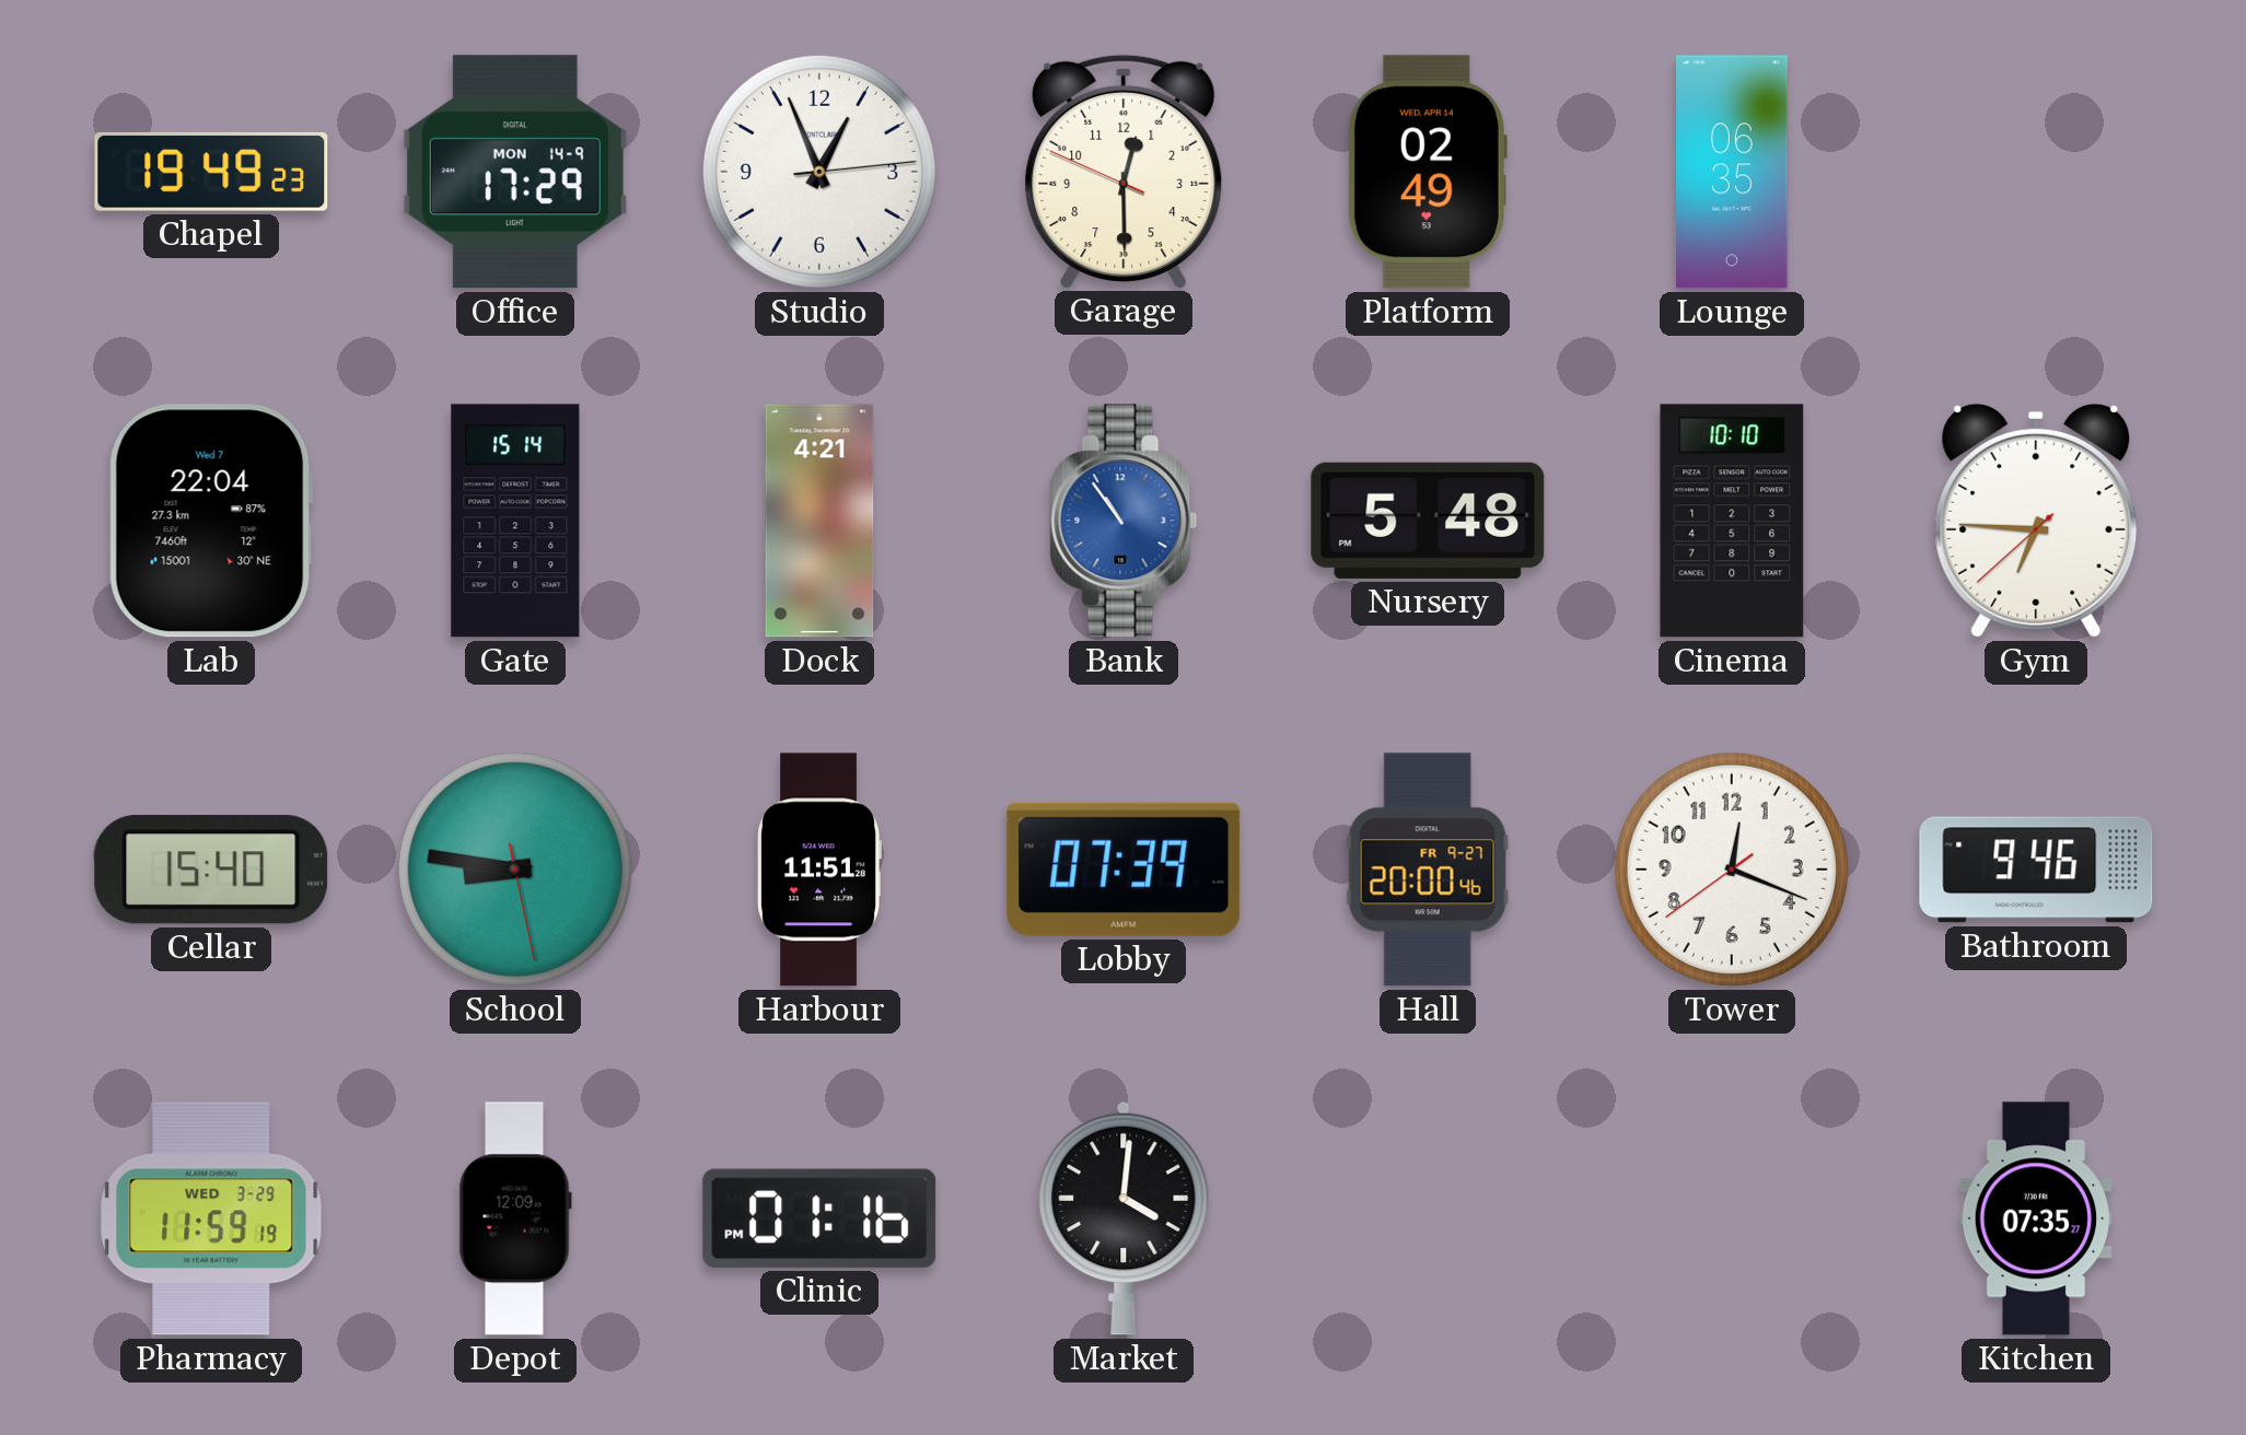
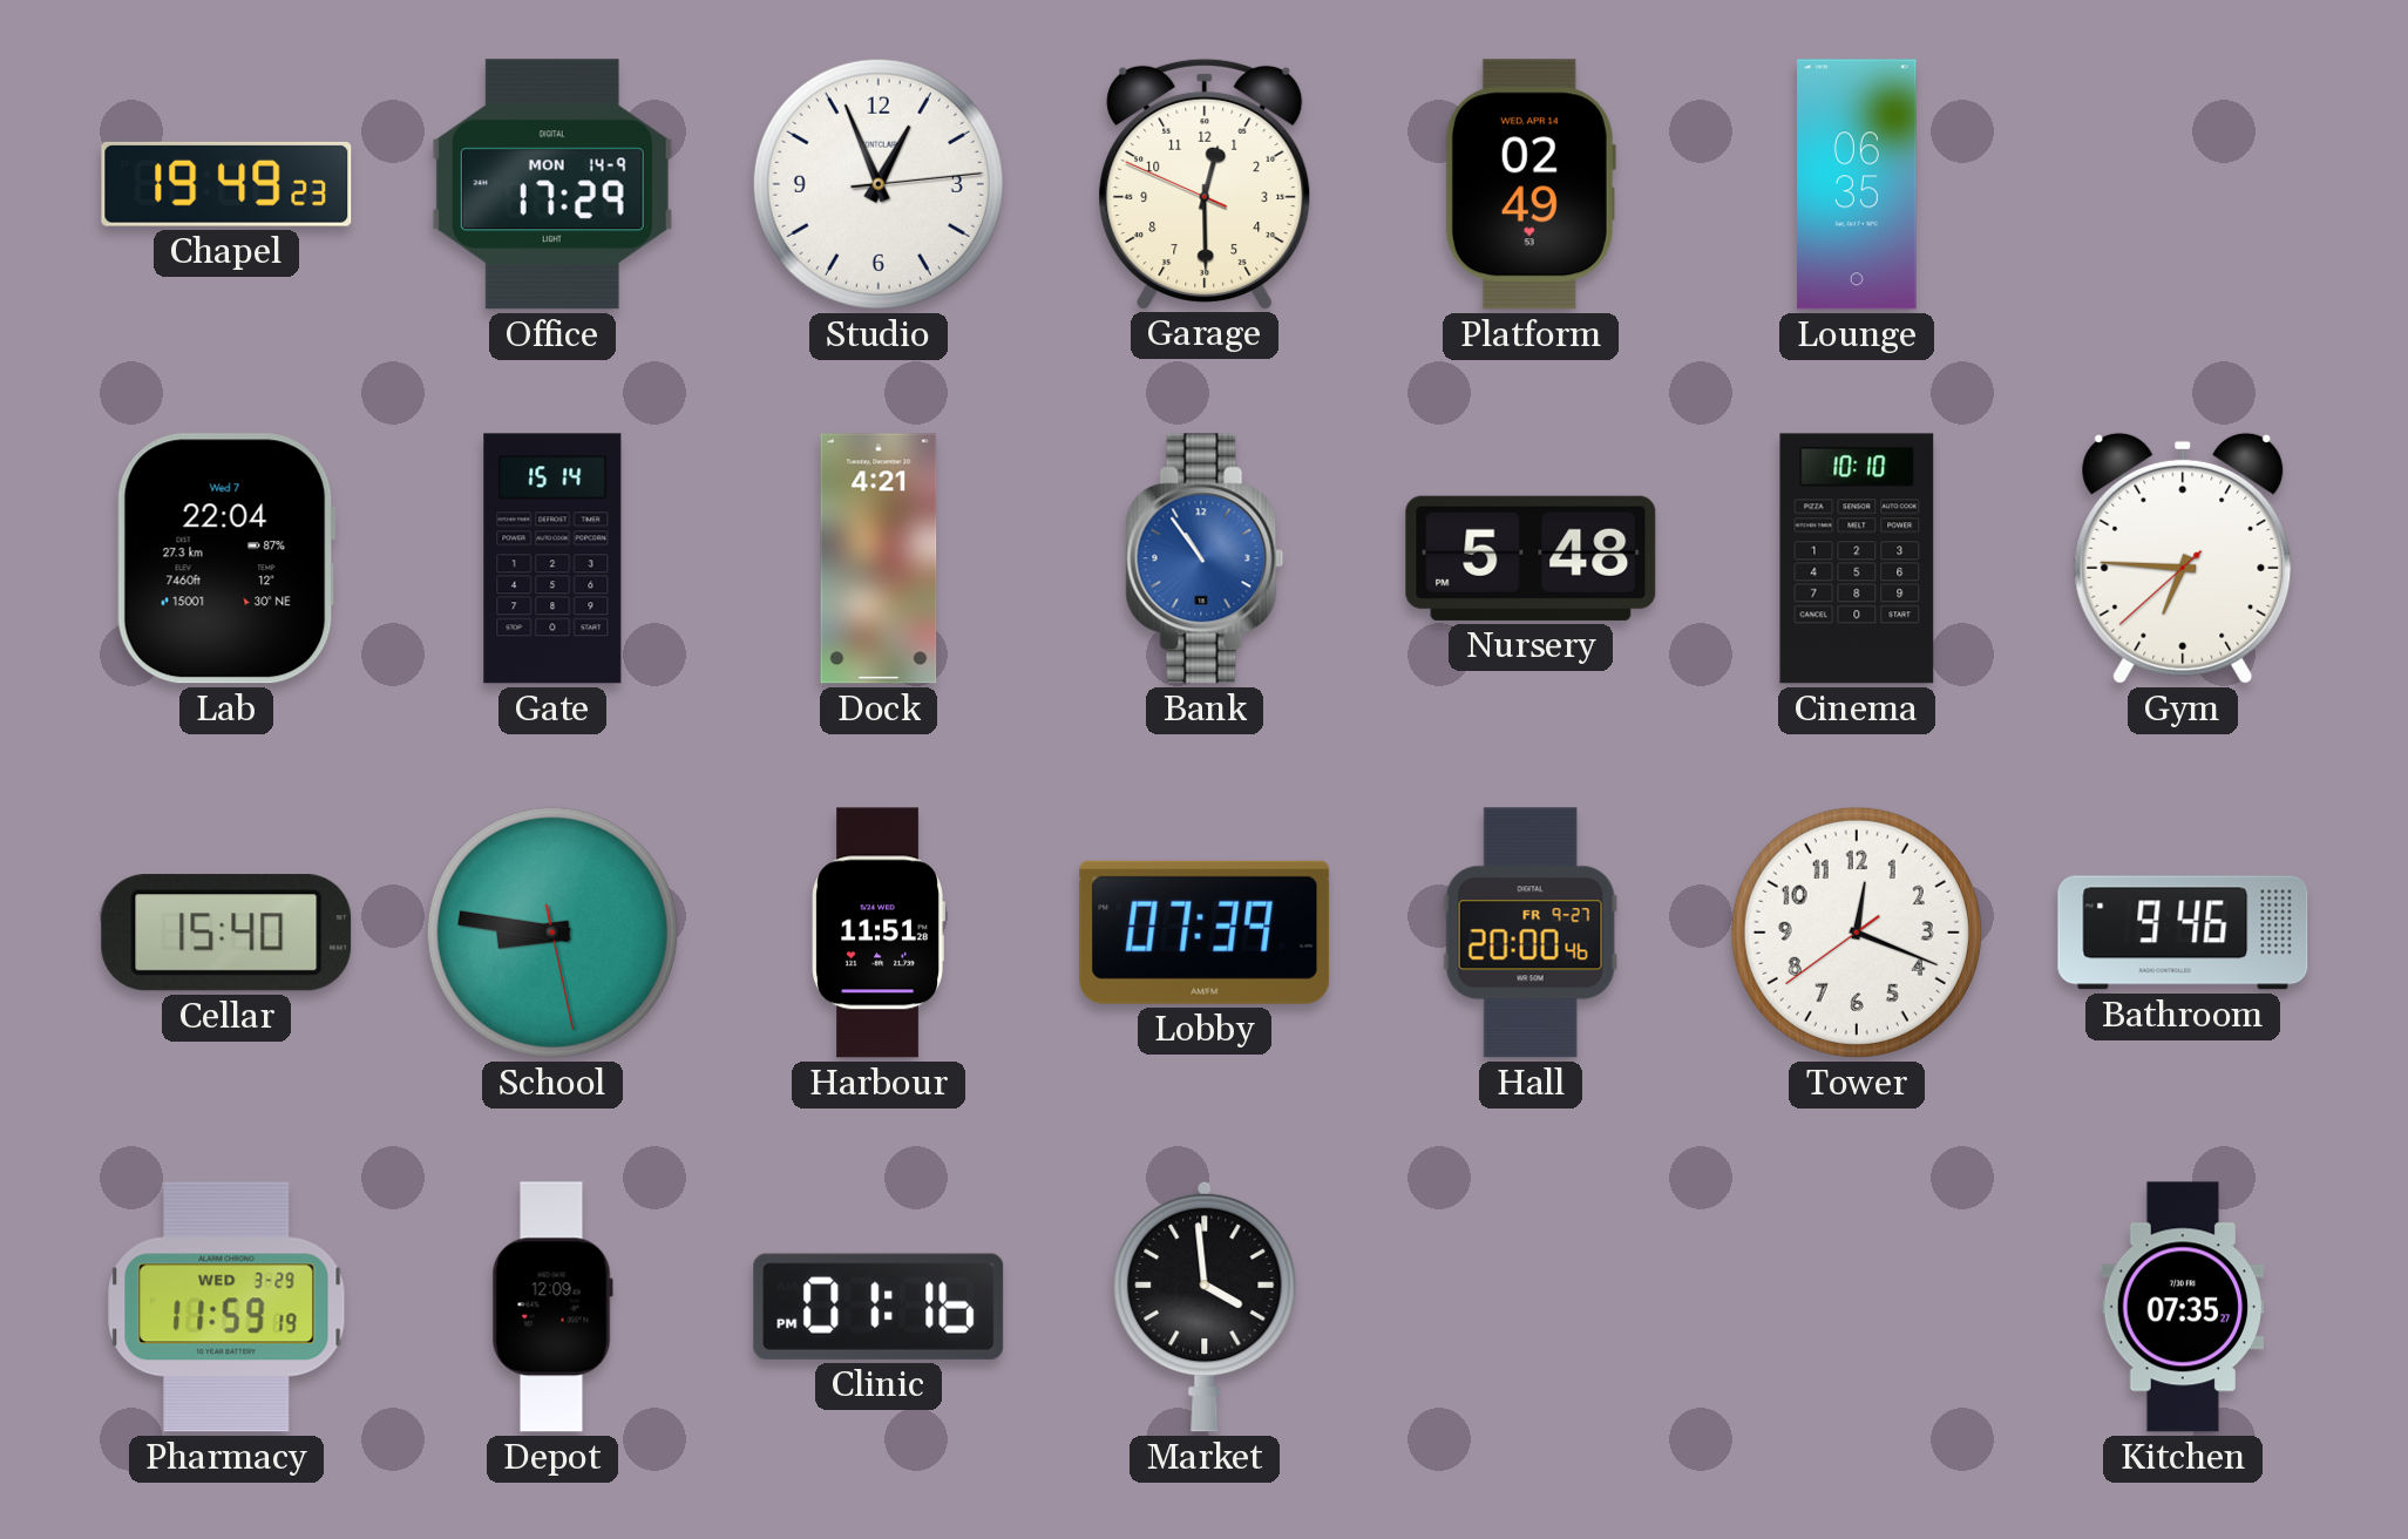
Market: 4:01 -> 3:59
